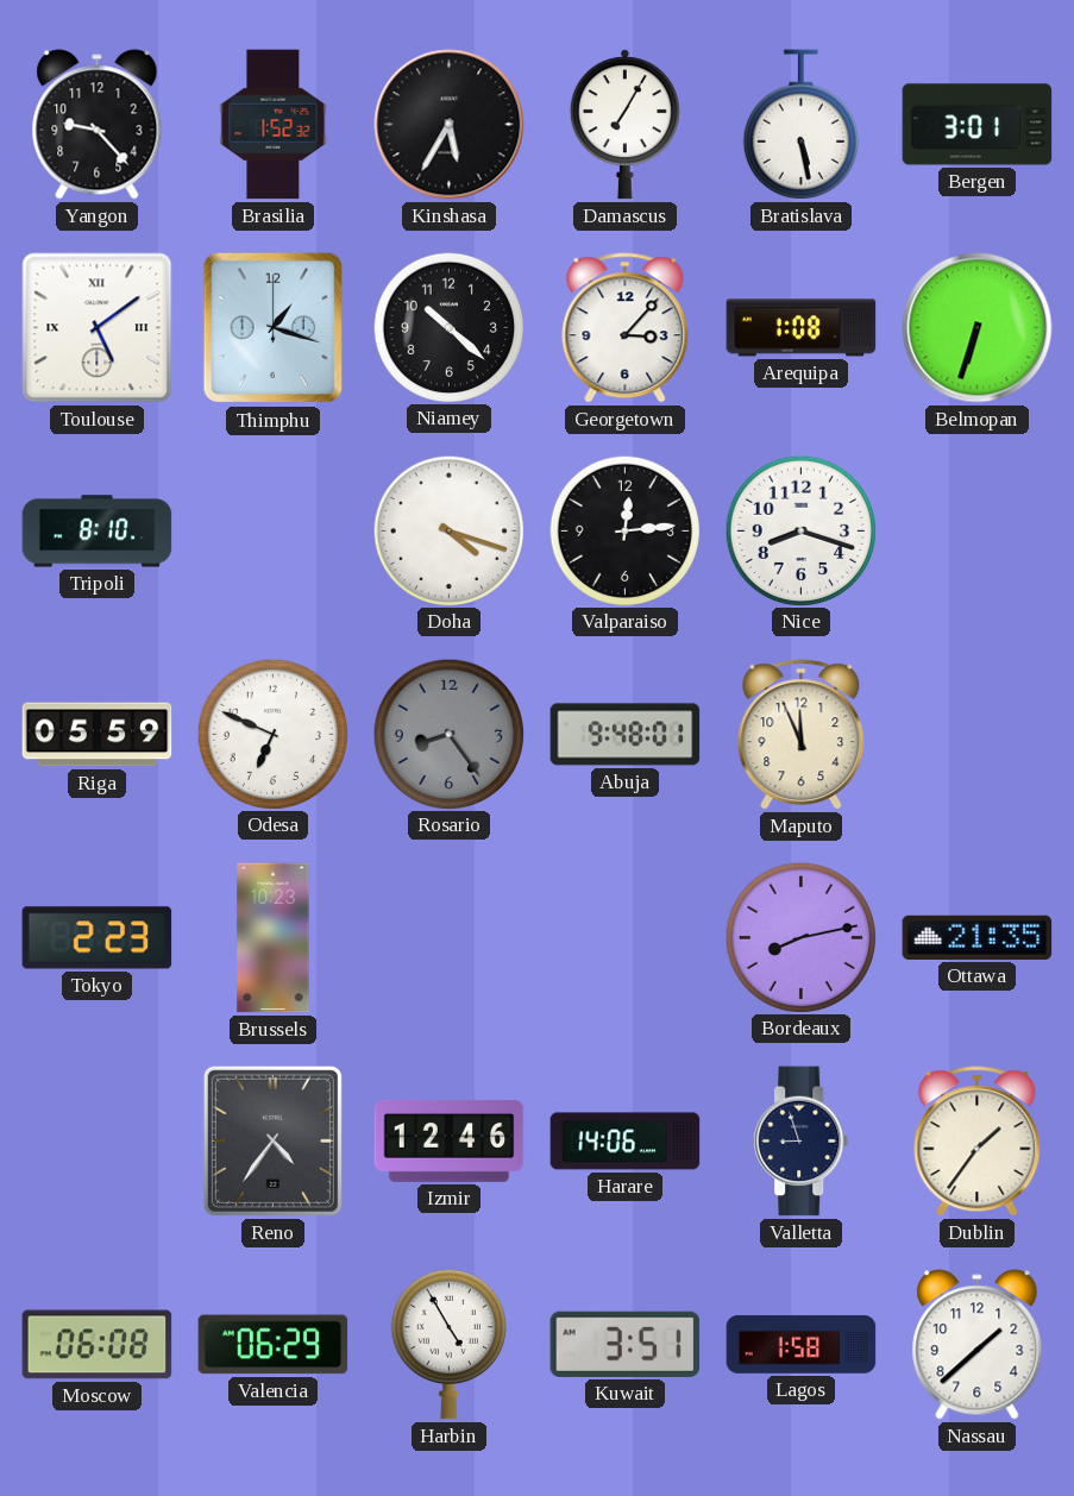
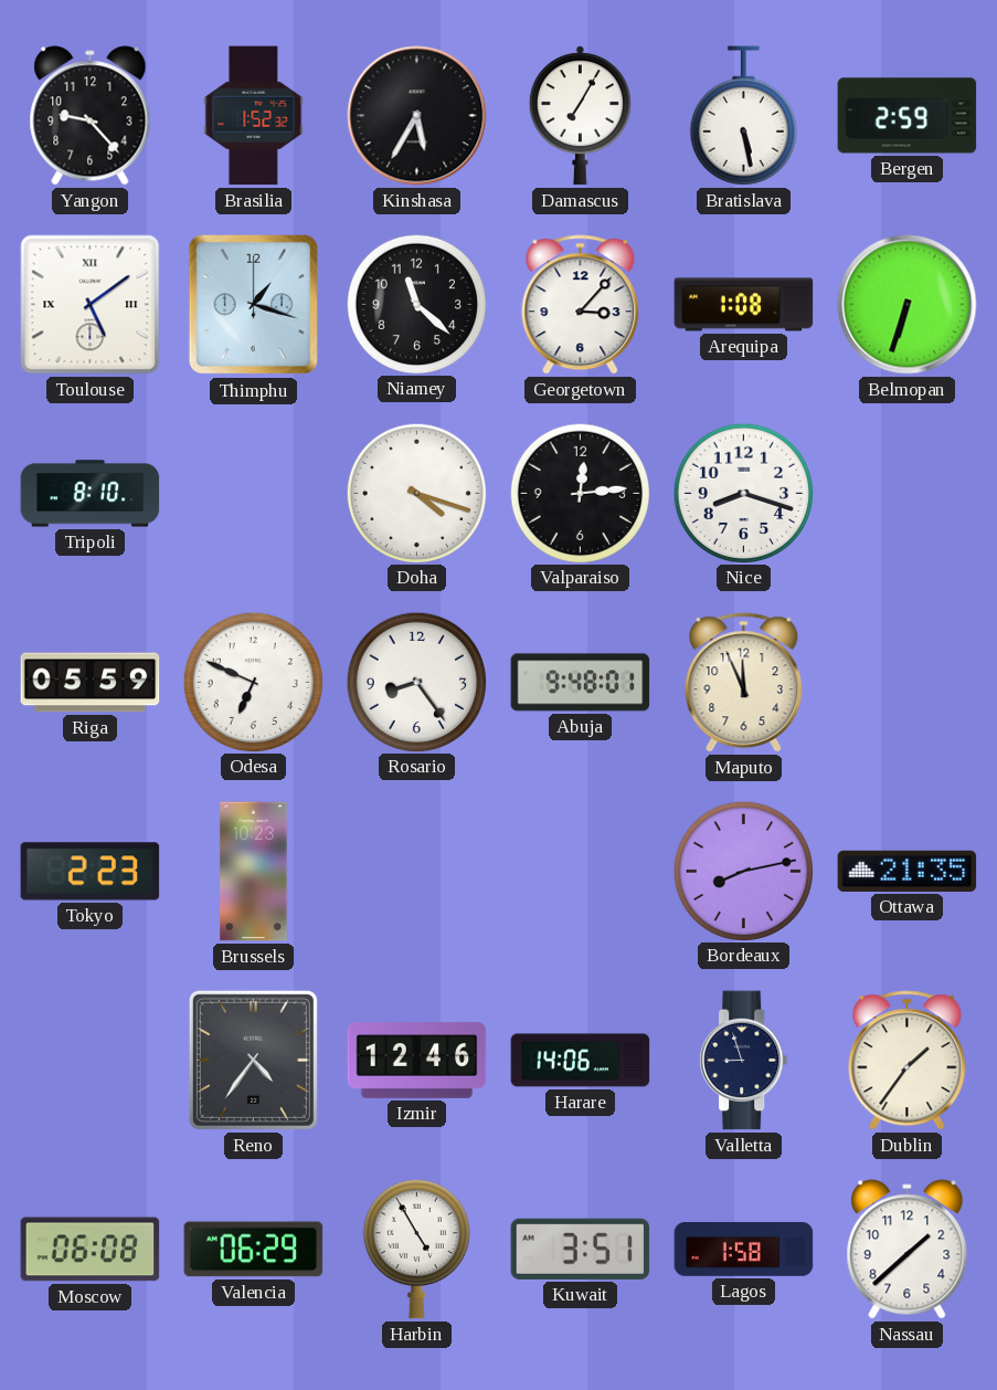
Bergen: 3:01 -> 2:59
Niamey: 10:22 -> 11:22
Rosario dial: grey -> white
